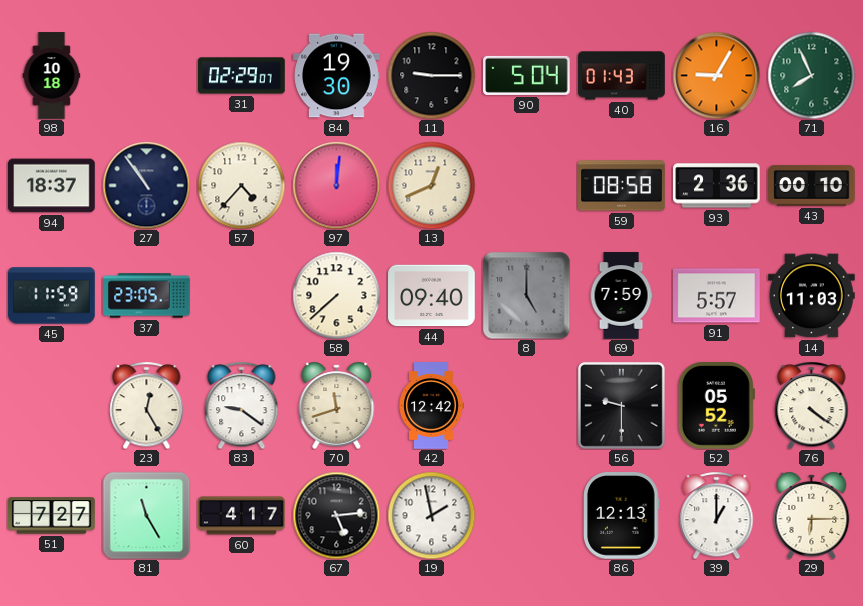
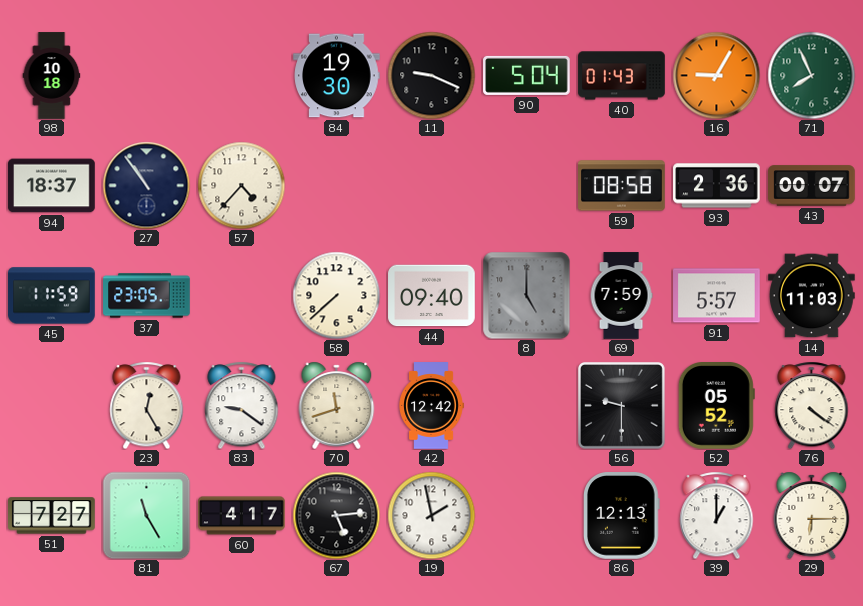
31: 02:29 -> none
11: 9:15 -> 9:19
97: 12:01 -> none
13: 12:41 -> none
43: 00:10 -> 00:07
